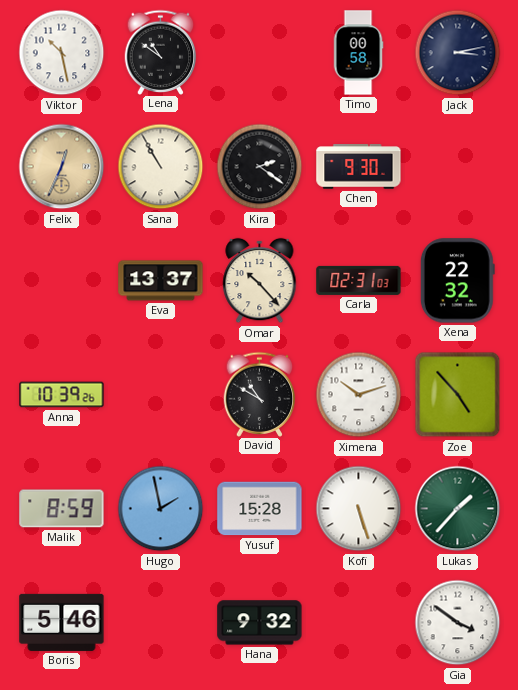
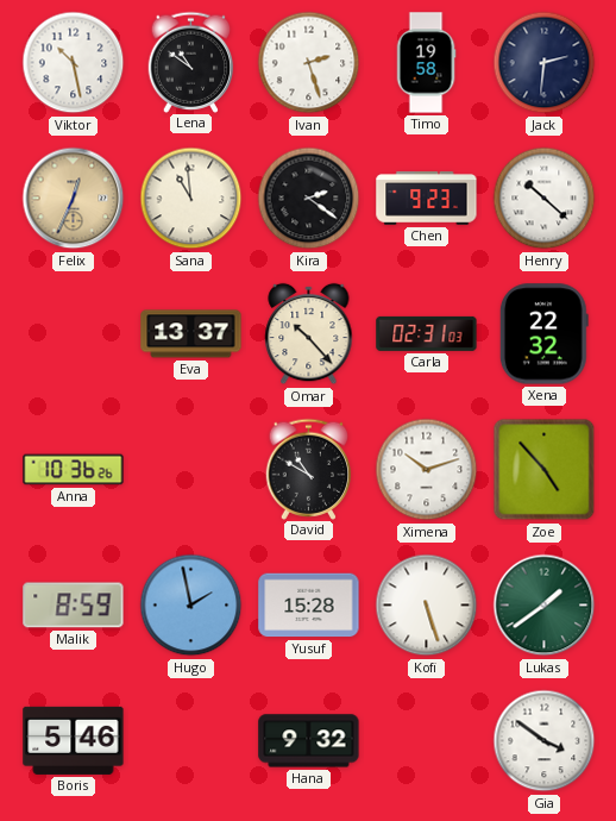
Ivan: none -> 2:27
Timo: 00:58 -> 19:58
Jack: 3:13 -> 2:31
Sana: 10:55 -> 10:59
Chen: 9:30 -> 9:23
Henry: none -> 10:22
Anna: 10:39 -> 10:36
Lukas: 1:37 -> 1:39
